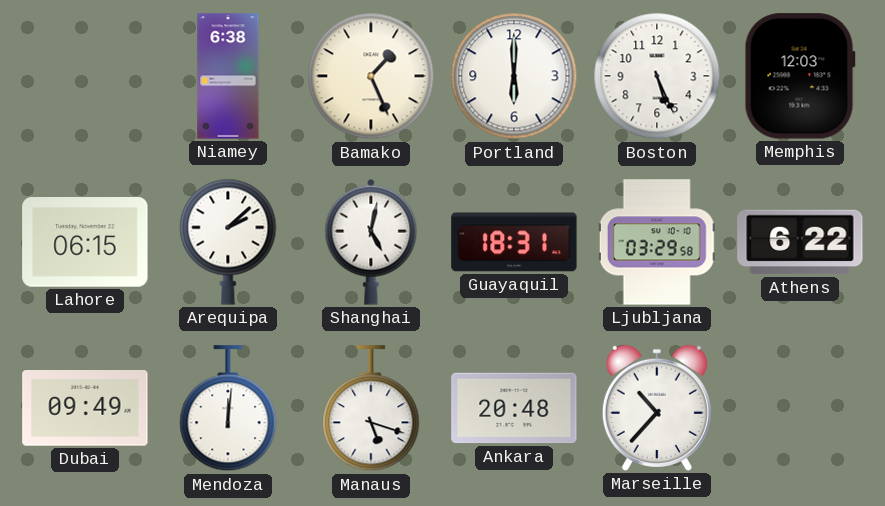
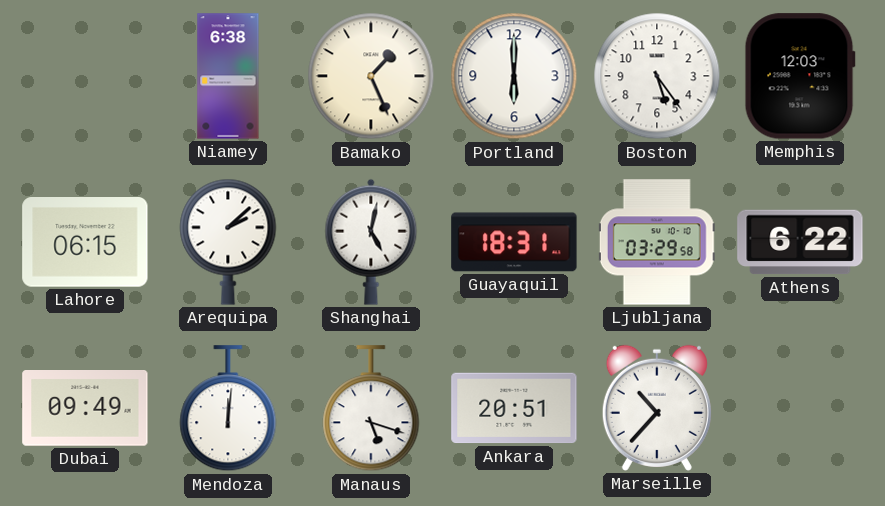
Boston: 5:26 -> 5:24
Ankara: 20:48 -> 20:51
